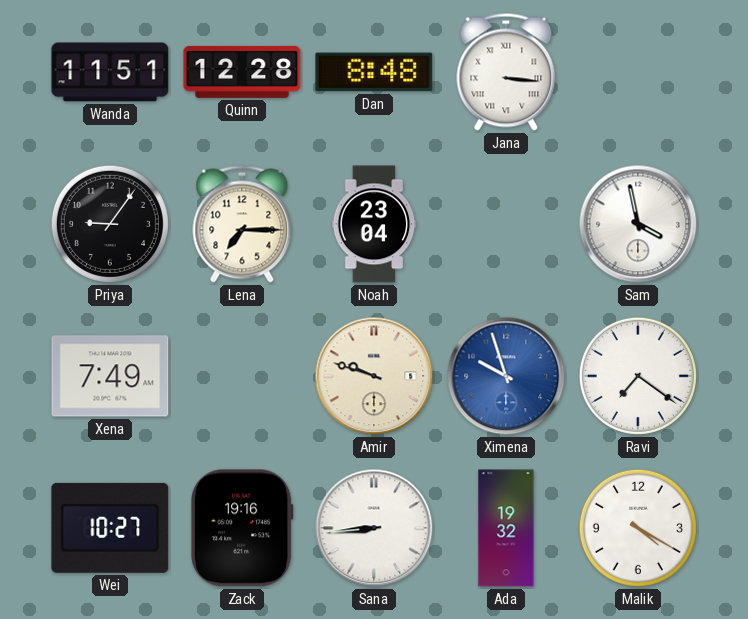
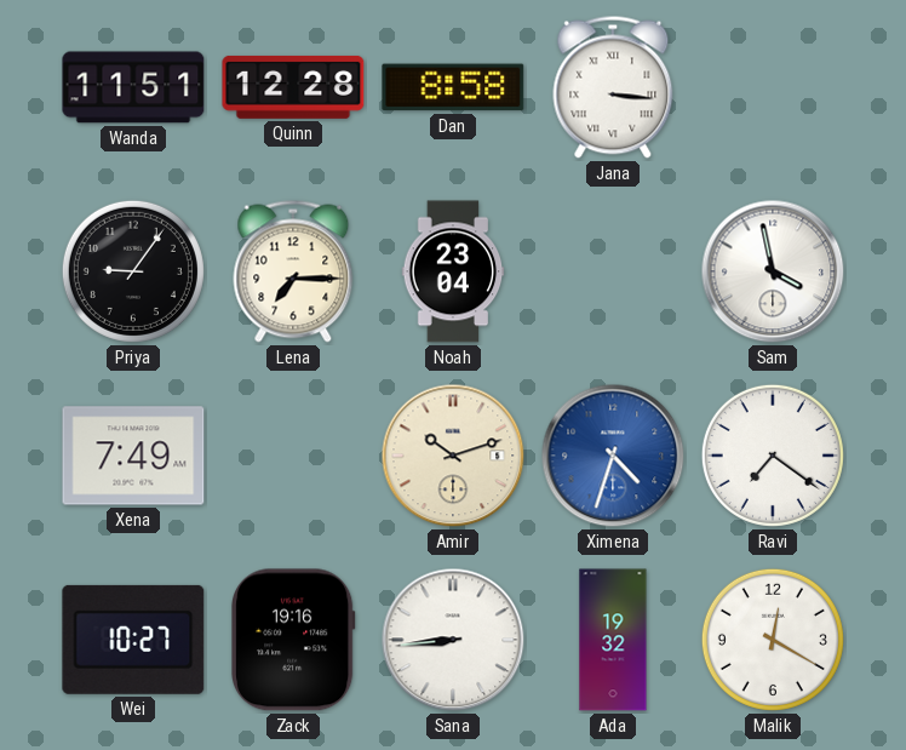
Dan: 8:48 -> 8:58
Amir: 9:48 -> 10:12
Ximena: 9:57 -> 4:33
Malik: 4:20 -> 12:20
